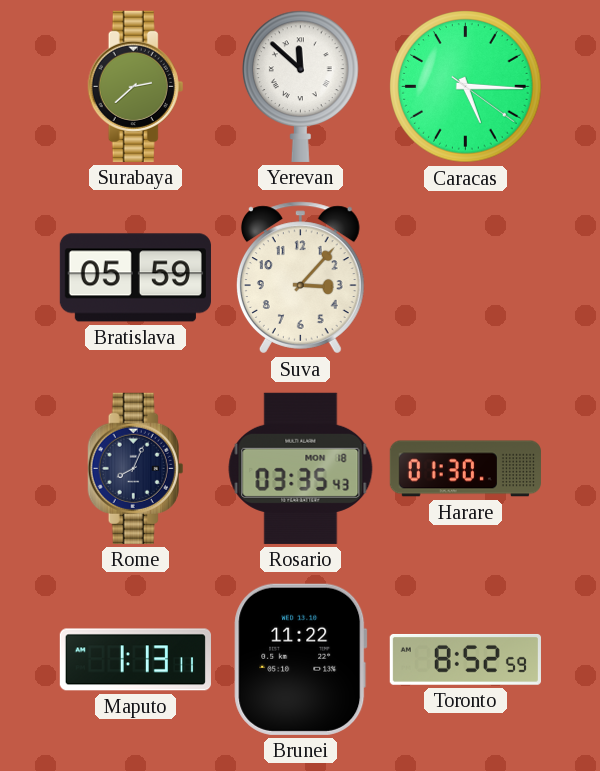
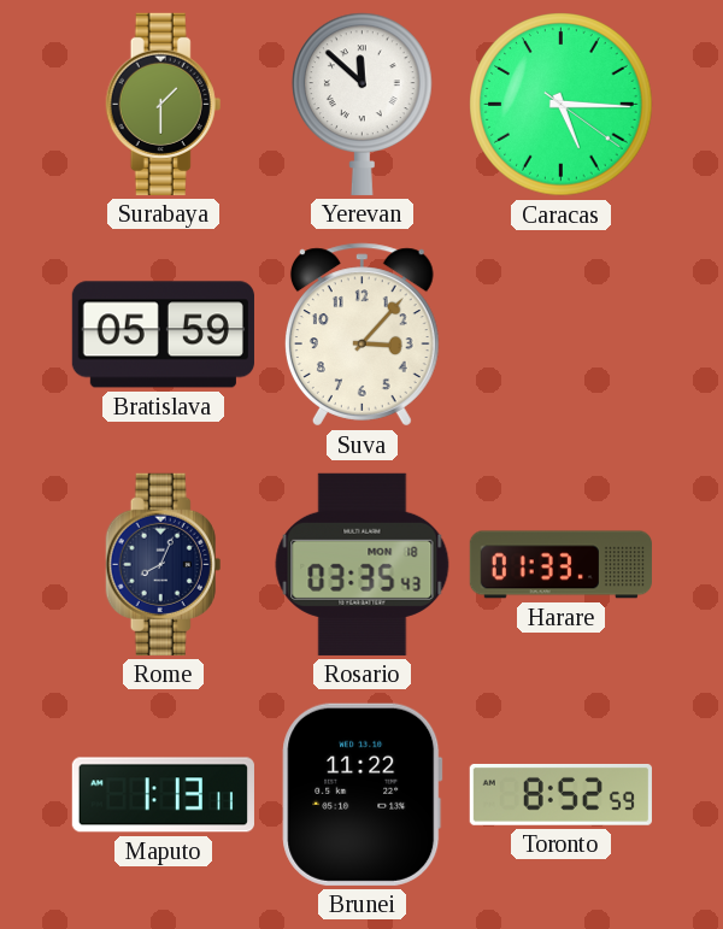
Surabaya: 2:38 -> 1:30
Harare: 01:30 -> 01:33
